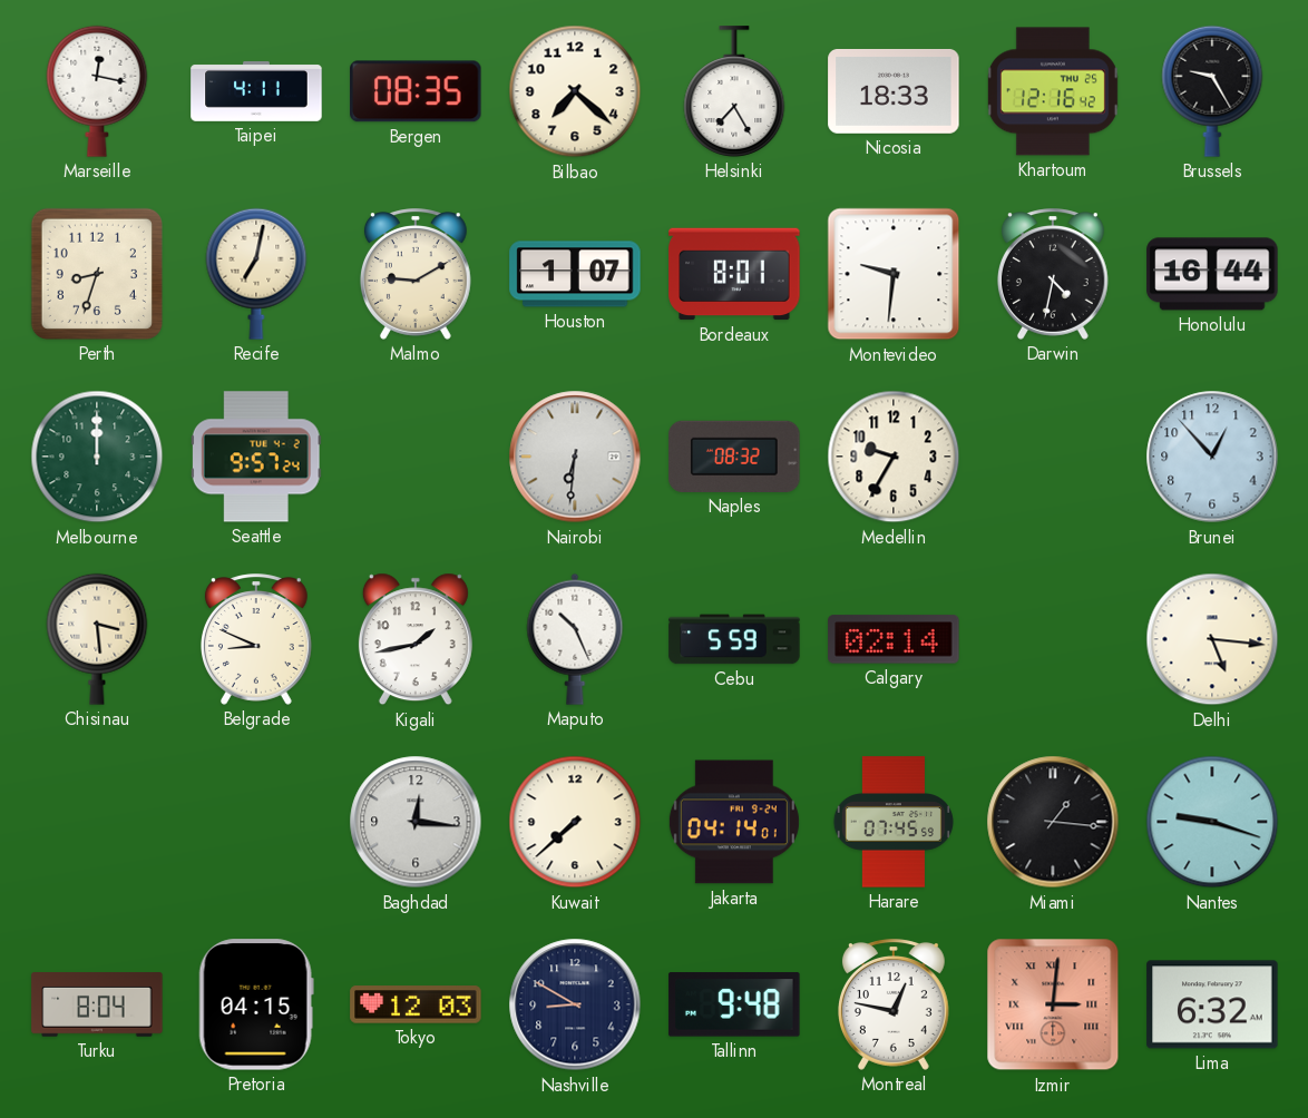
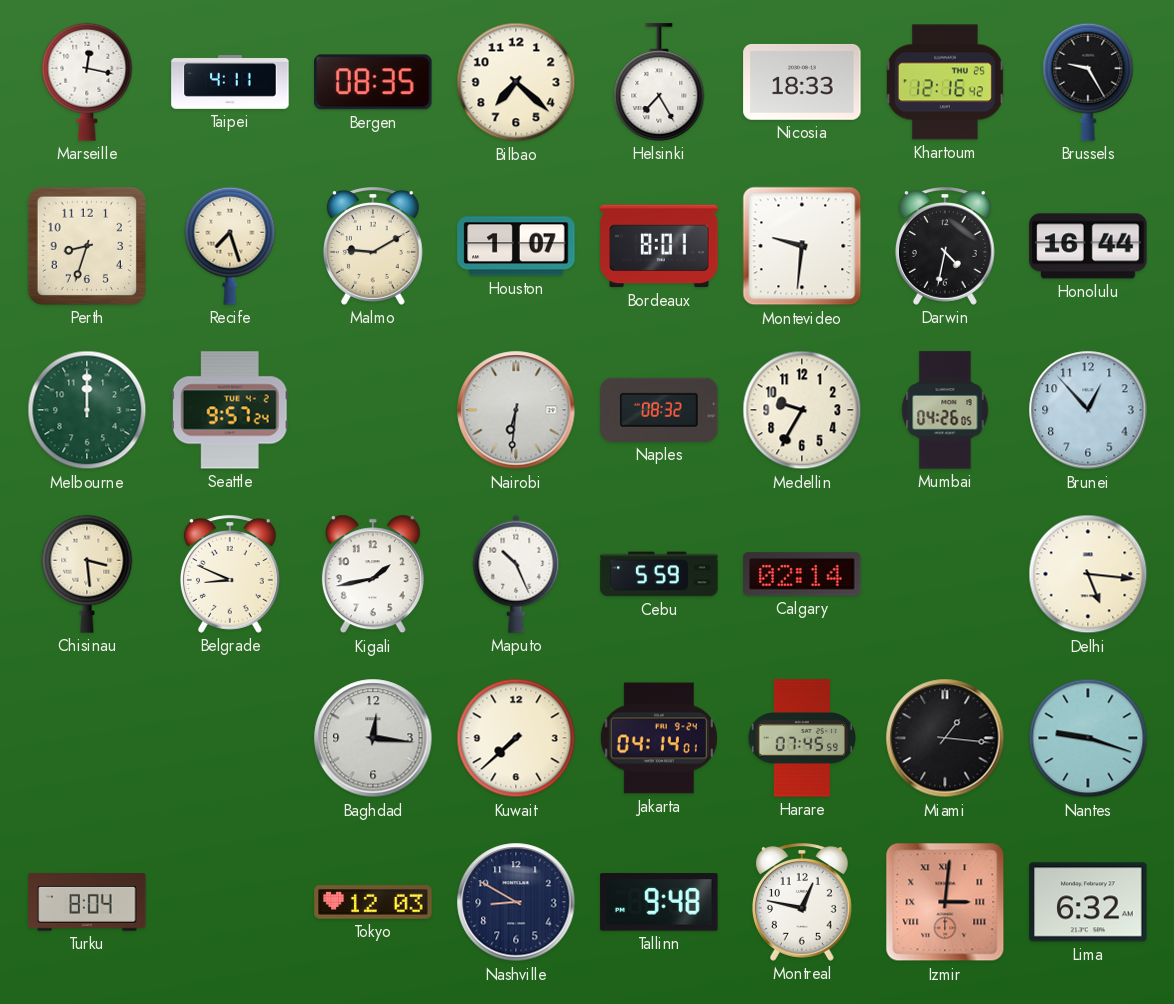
Recife: 7:02 -> 7:27
Mumbai: none -> 04:26
Pretoria: 04:15 -> none
